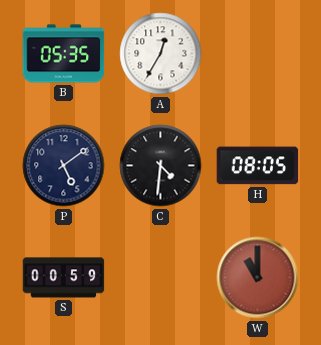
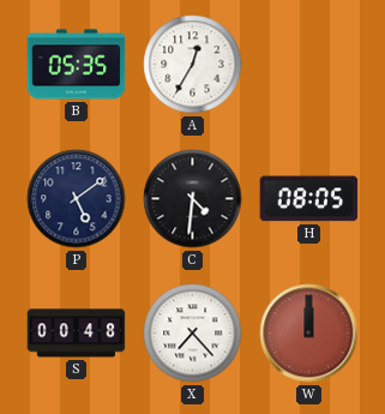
S: 00:59 -> 00:48
X: none -> 7:23
W: 11:00 -> 12:00
